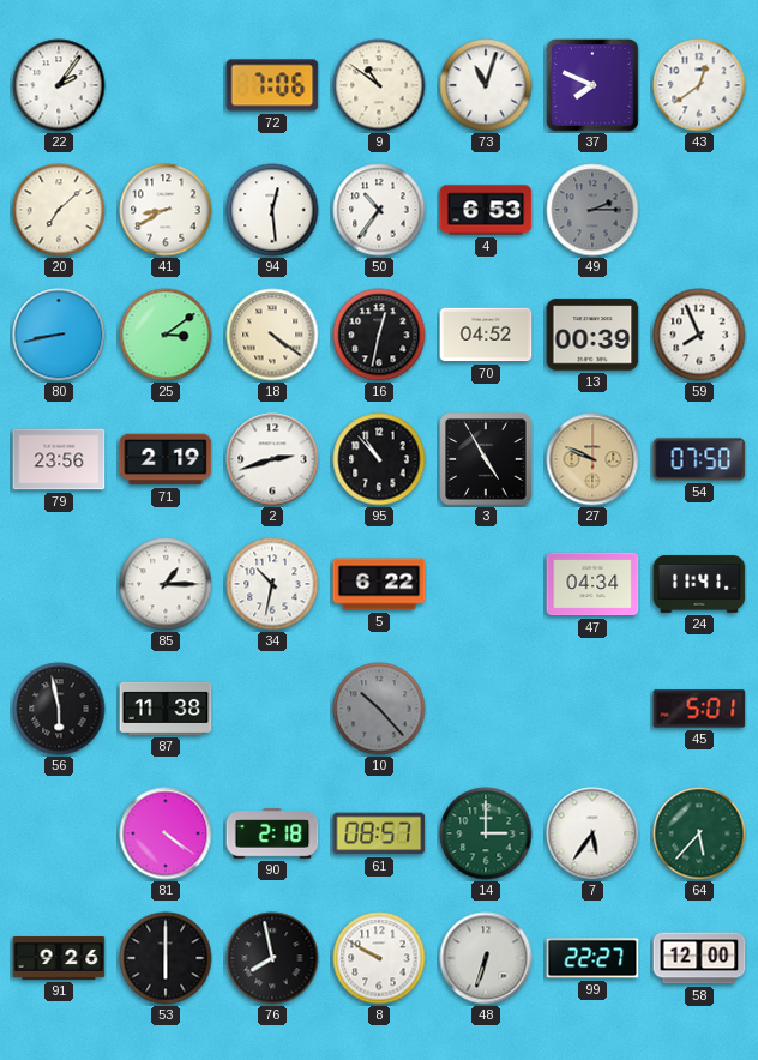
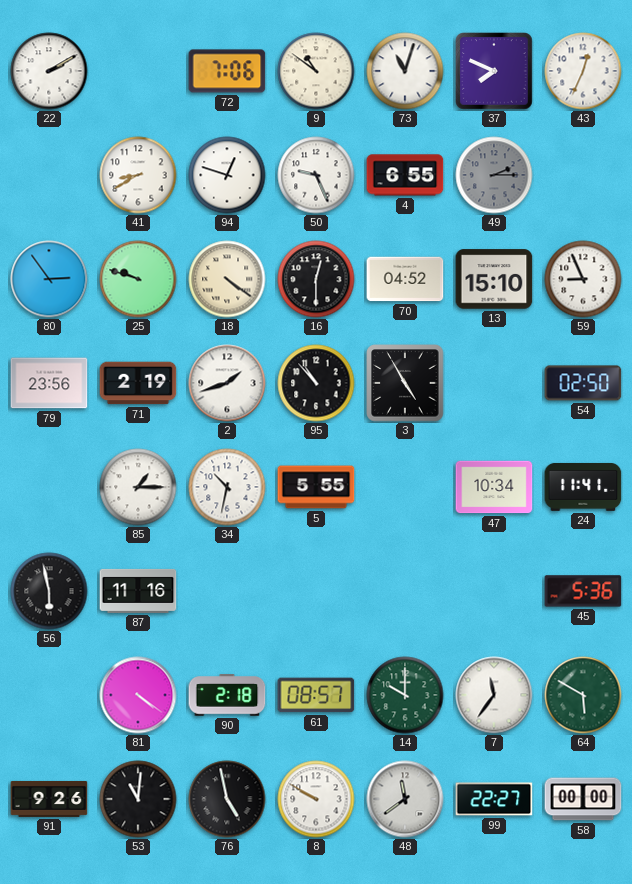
22: 2:06 -> 2:10
43: 12:39 -> 12:34
20: 7:08 -> none
94: 12:29 -> 12:48
50: 10:36 -> 9:26
4: 6:53 -> 6:55
80: 8:43 -> 2:54
25: 3:09 -> 9:48
16: 12:32 -> 12:30
13: 00:39 -> 15:10
59: 7:56 -> 8:56
2: 2:42 -> 1:42
27: 9:49 -> none
54: 07:50 -> 02:50
5: 6:22 -> 5:55
47: 04:34 -> 10:34
87: 11:38 -> 11:16
10: 10:23 -> none
45: 5:01 -> 5:36
14: 3:00 -> 10:00
7: 5:36 -> 11:36
64: 5:37 -> 5:50
53: 6:00 -> 11:01
76: 7:58 -> 4:58
48: 6:33 -> 11:39
58: 12:00 -> 00:00
